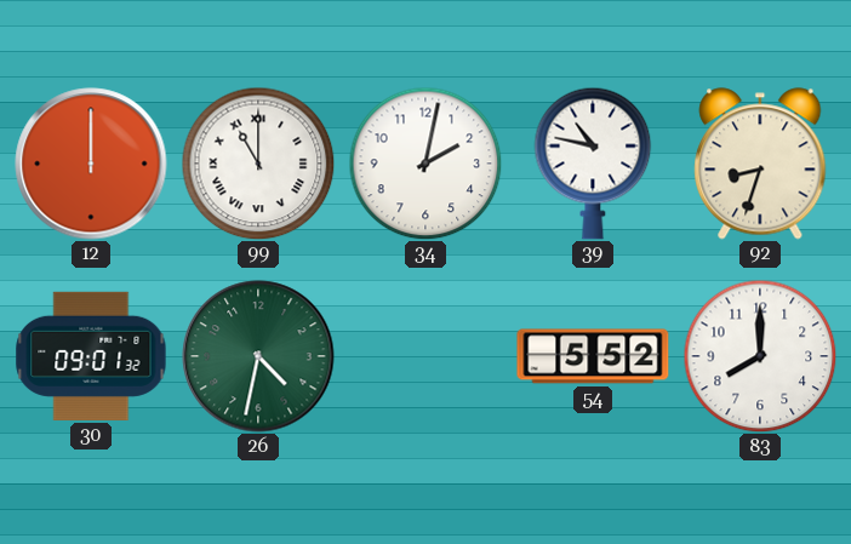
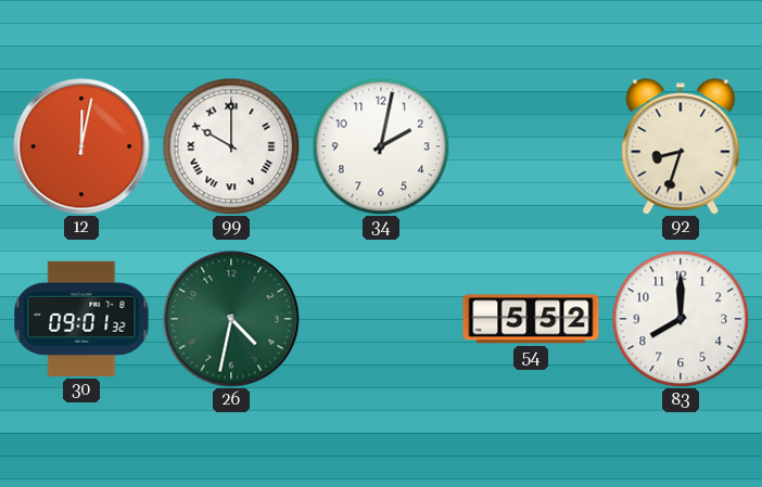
12: 12:00 -> 12:02
99: 11:00 -> 10:00
39: 10:47 -> none
